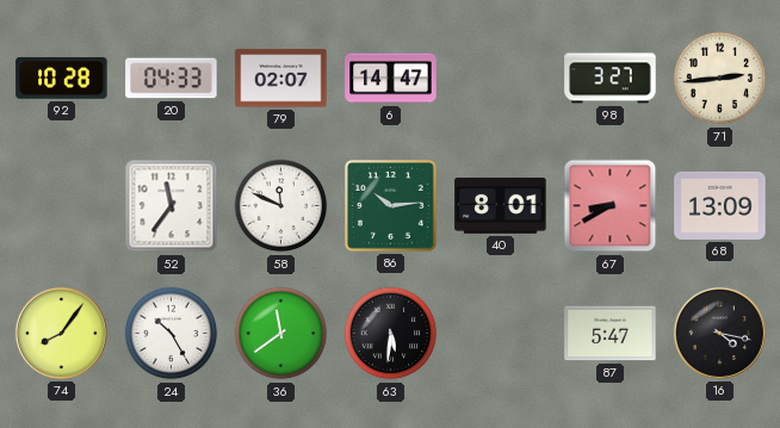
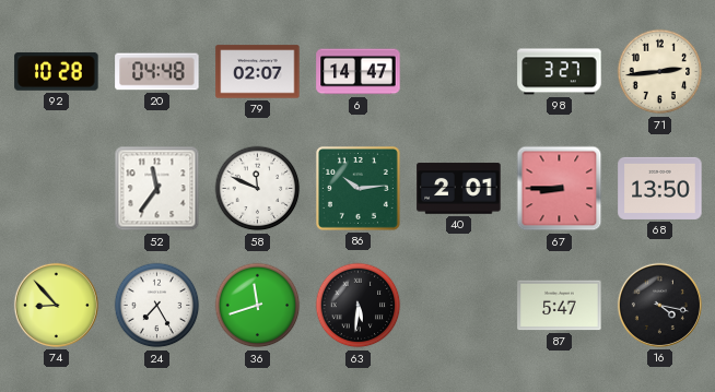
20: 04:33 -> 04:48
40: 8:01 -> 2:01
67: 8:40 -> 8:45
68: 13:09 -> 13:50
74: 8:06 -> 8:53
24: 10:25 -> 7:25
36: 11:39 -> 11:42
